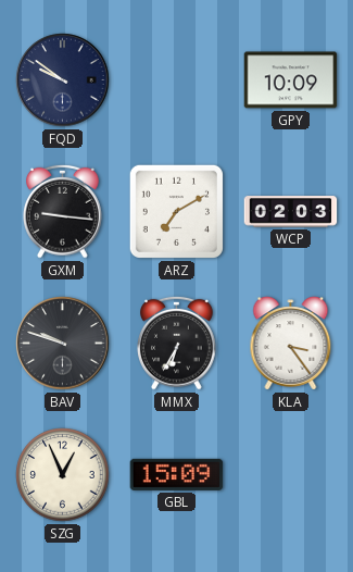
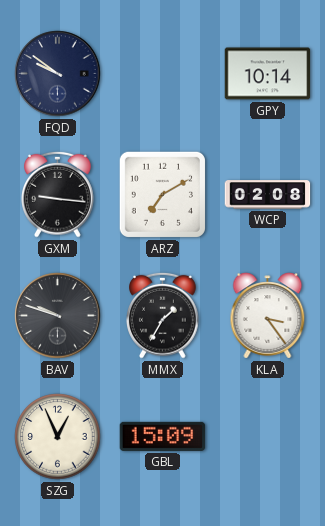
GPY: 10:09 -> 10:14
WCP: 02:03 -> 02:08
MMX: 6:35 -> 1:35
